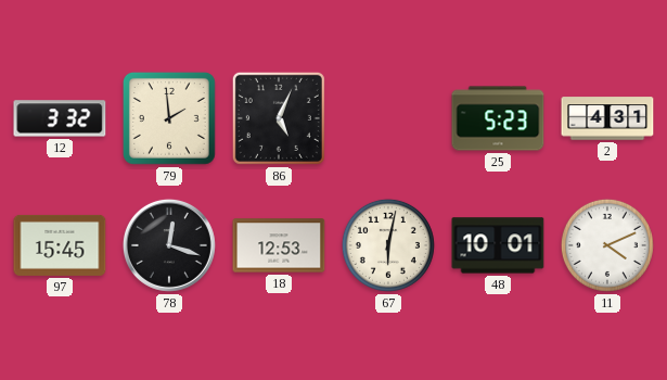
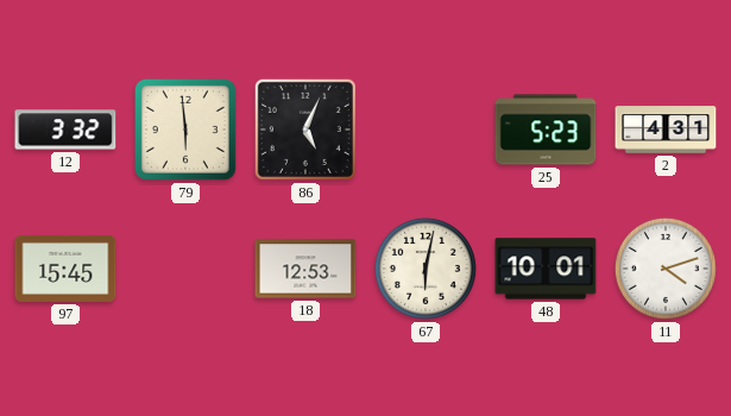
79: 1:59 -> 5:59
78: 12:18 -> none
11: 4:11 -> 4:12
